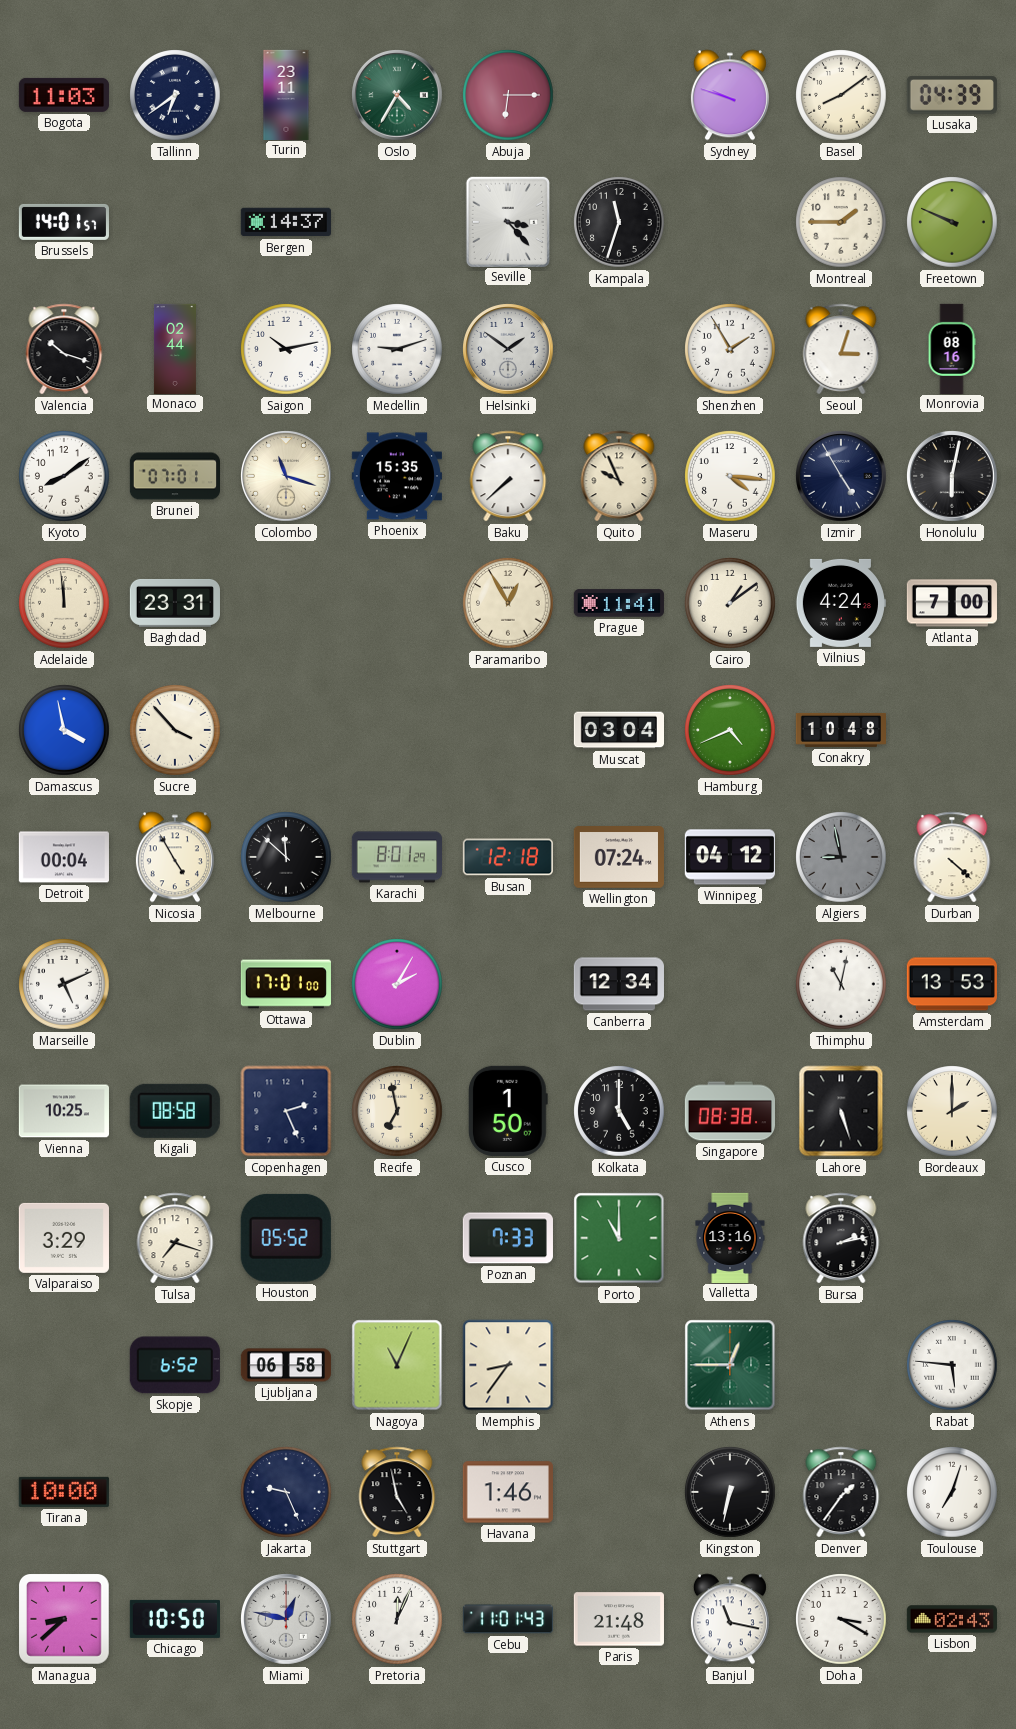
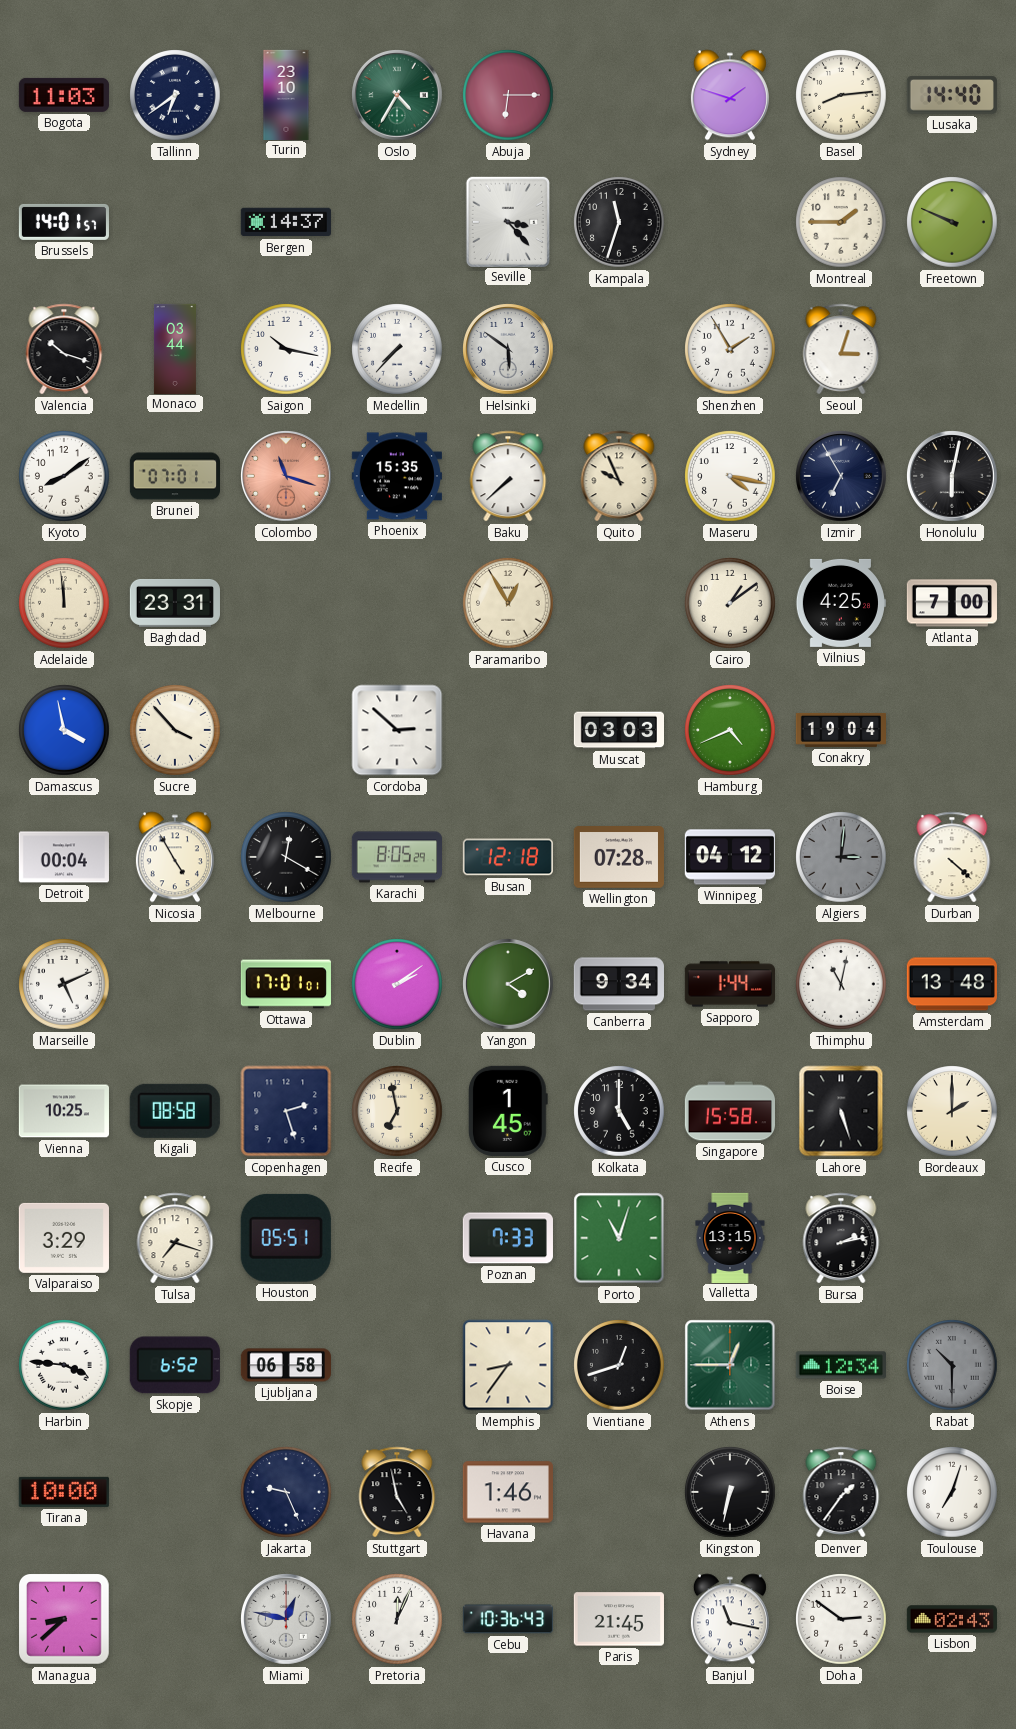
Turin: 23:11 -> 23:10
Sydney: 9:48 -> 1:48
Basel: 8:09 -> 8:14
Lusaka: 04:39 -> 14:40
Monaco: 02:44 -> 03:44
Saigon: 10:13 -> 10:17
Medellin: 9:12 -> 7:37
Helsinki: 1:51 -> 5:51
Monrovia: 08:16 -> none
Colombo dial: cream -> salmon
Maseru: 4:16 -> 4:17
Izmir: 4:55 -> 6:55
Prague: 11:41 -> none
Vilnius: 4:24 -> 4:25
Cordoba: none -> 2:52
Muscat: 03:04 -> 03:03
Conakry: 10:48 -> 19:04
Melbourne: 11:52 -> 12:20
Karachi: 8:01 -> 8:05
Wellington: 07:24 -> 07:28
Algiers: 8:58 -> 3:01
Ottawa: 17:01:00 -> 17:01:01
Dublin: 2:05 -> 2:09
Yangon: none -> 4:10
Canberra: 12:34 -> 9:34
Sapporo: none -> 1:44
Amsterdam: 13:53 -> 13:48
Copenhagen: 2:26 -> 2:27
Cusco: 1:50 -> 1:45
Singapore: 08:38 -> 15:58
Houston: 05:52 -> 05:51
Porto: 11:00 -> 11:03
Valletta: 13:16 -> 13:15
Harbin: none -> 3:46
Nagoya: 11:04 -> none
Vientiane: none -> 12:42
Boise: none -> 12:34
Rabat: 5:46 -> 10:30
Rabat dial: white -> grey
Chicago: 10:50 -> none
Cebu: 11:01 -> 10:36
Paris: 21:48 -> 21:45
Doha: 3:20 -> 2:51
